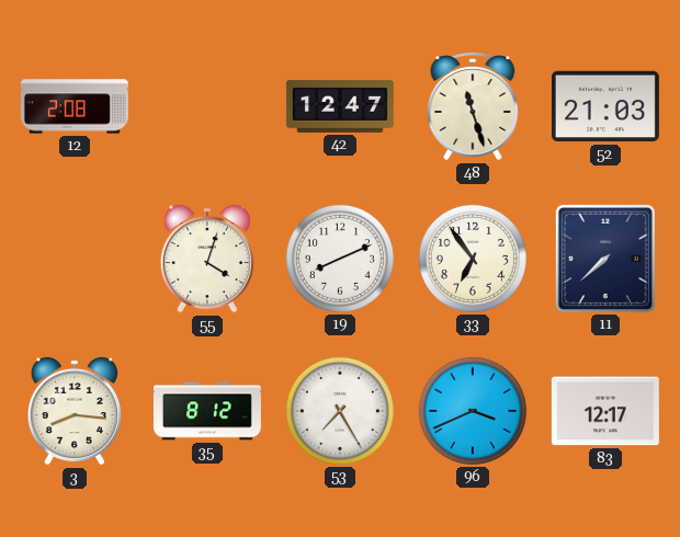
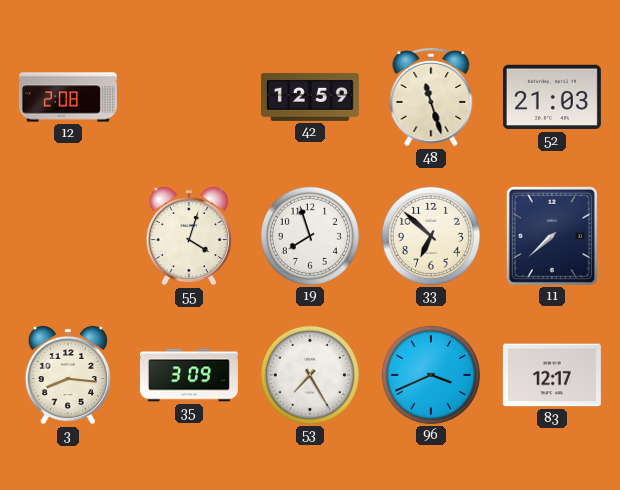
42: 12:47 -> 12:59
19: 8:11 -> 7:57
33: 6:54 -> 6:52
35: 8:12 -> 3:09
